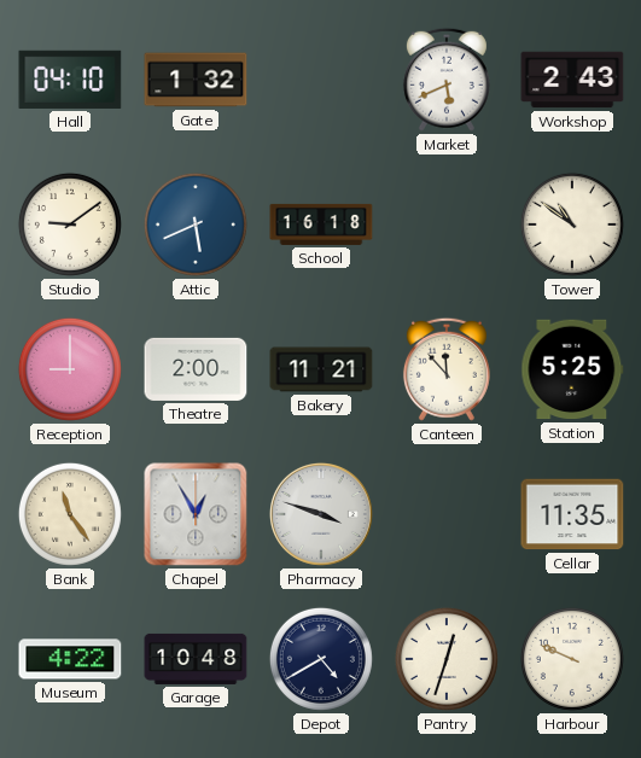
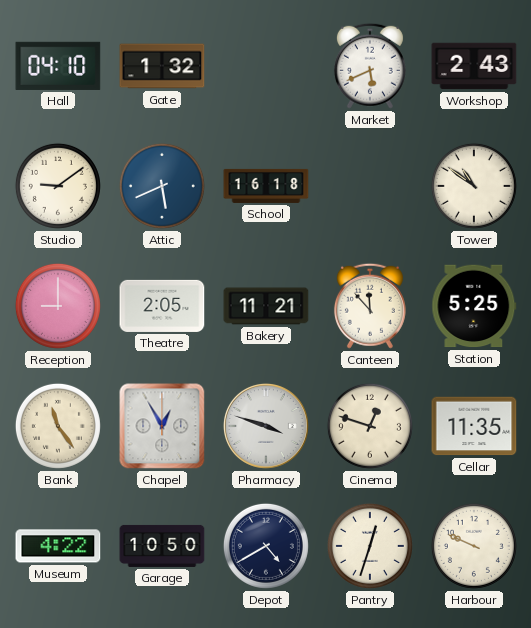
Theatre: 2:00 -> 2:05
Cinema: none -> 12:48
Garage: 10:48 -> 10:50
